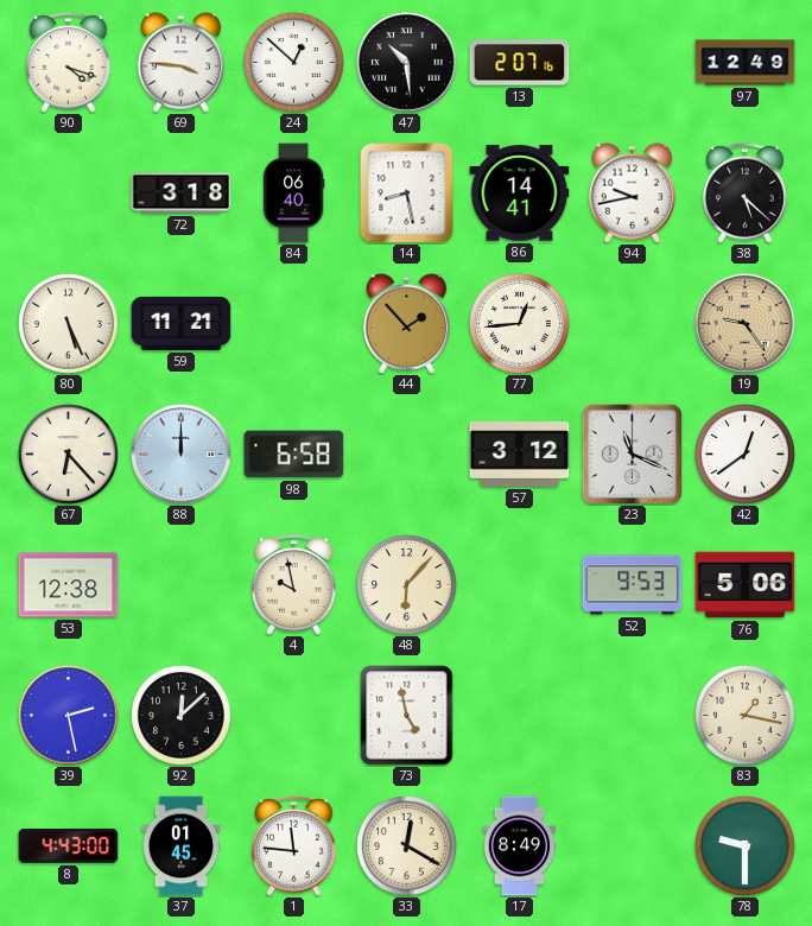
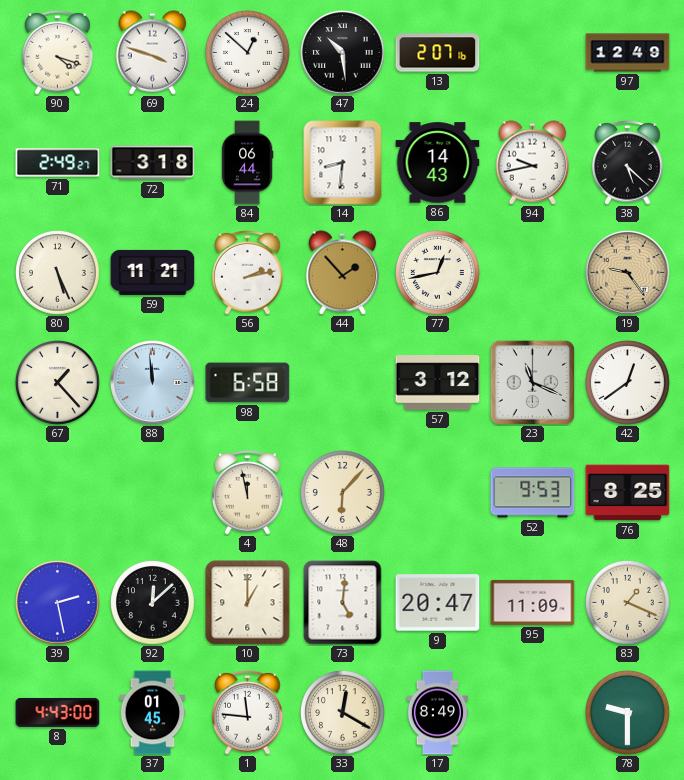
69: 3:46 -> 3:48
71: none -> 2:49
84: 06:40 -> 06:44
14: 8:28 -> 8:31
86: 14:41 -> 14:43
56: none -> 2:13
77: 12:44 -> 12:43
67: 6:23 -> 1:23
88: 12:00 -> 11:59
53: 12:38 -> none
4: 9:58 -> 11:58
76: 5:06 -> 8:25
10: none -> 1:00
73: 4:58 -> 5:01
9: none -> 20:47
95: none -> 11:09
83: 1:17 -> 1:19
